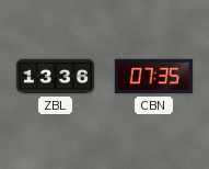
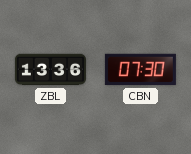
CBN: 07:35 -> 07:30
